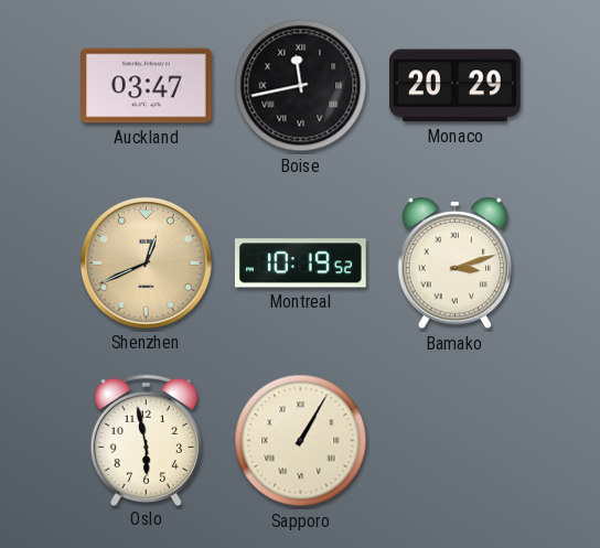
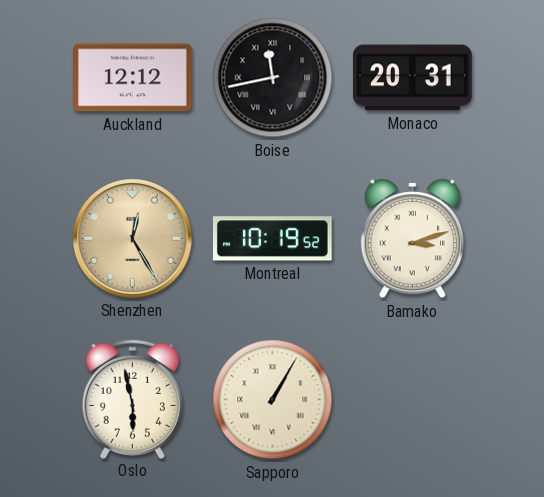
Auckland: 03:47 -> 12:12
Monaco: 20:29 -> 20:31
Shenzhen: 12:41 -> 12:25
